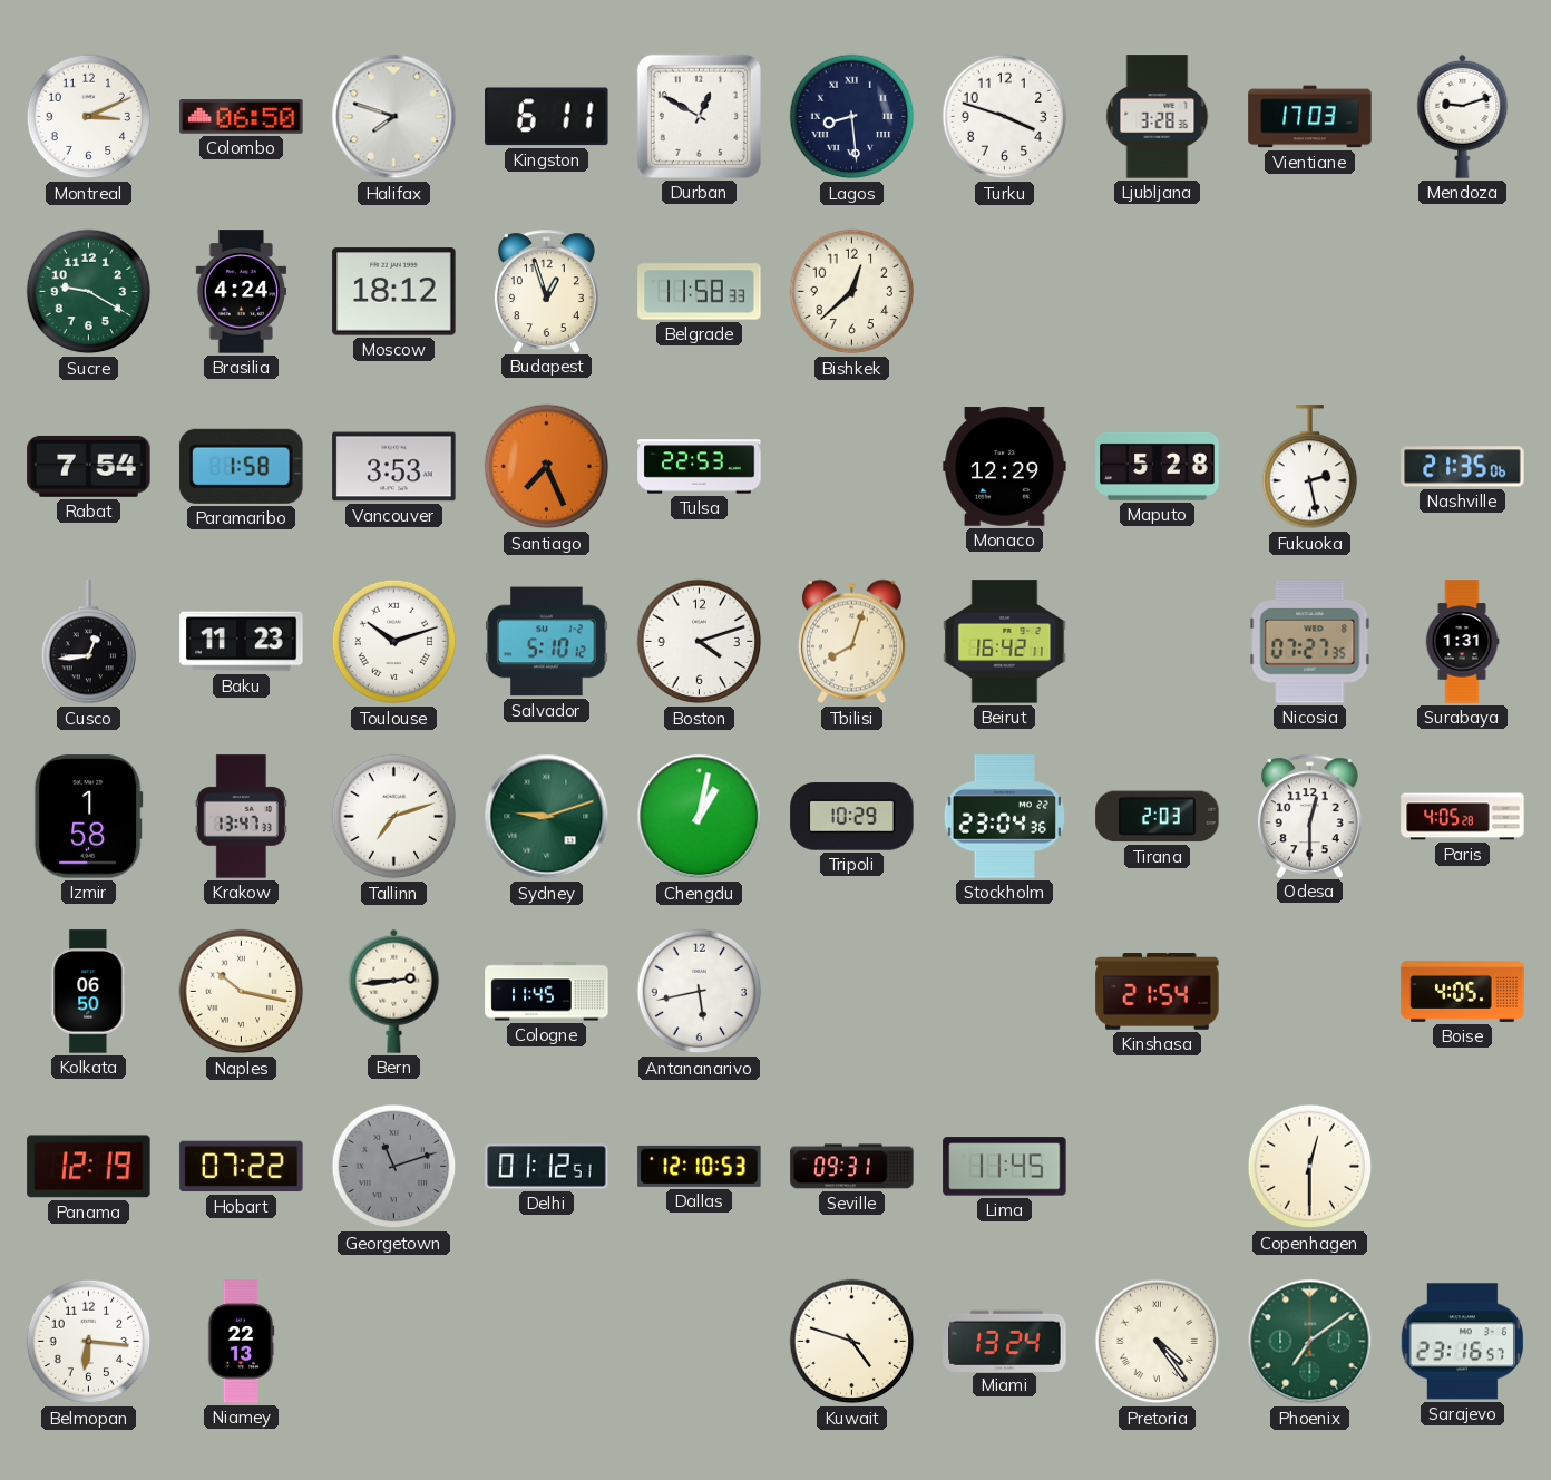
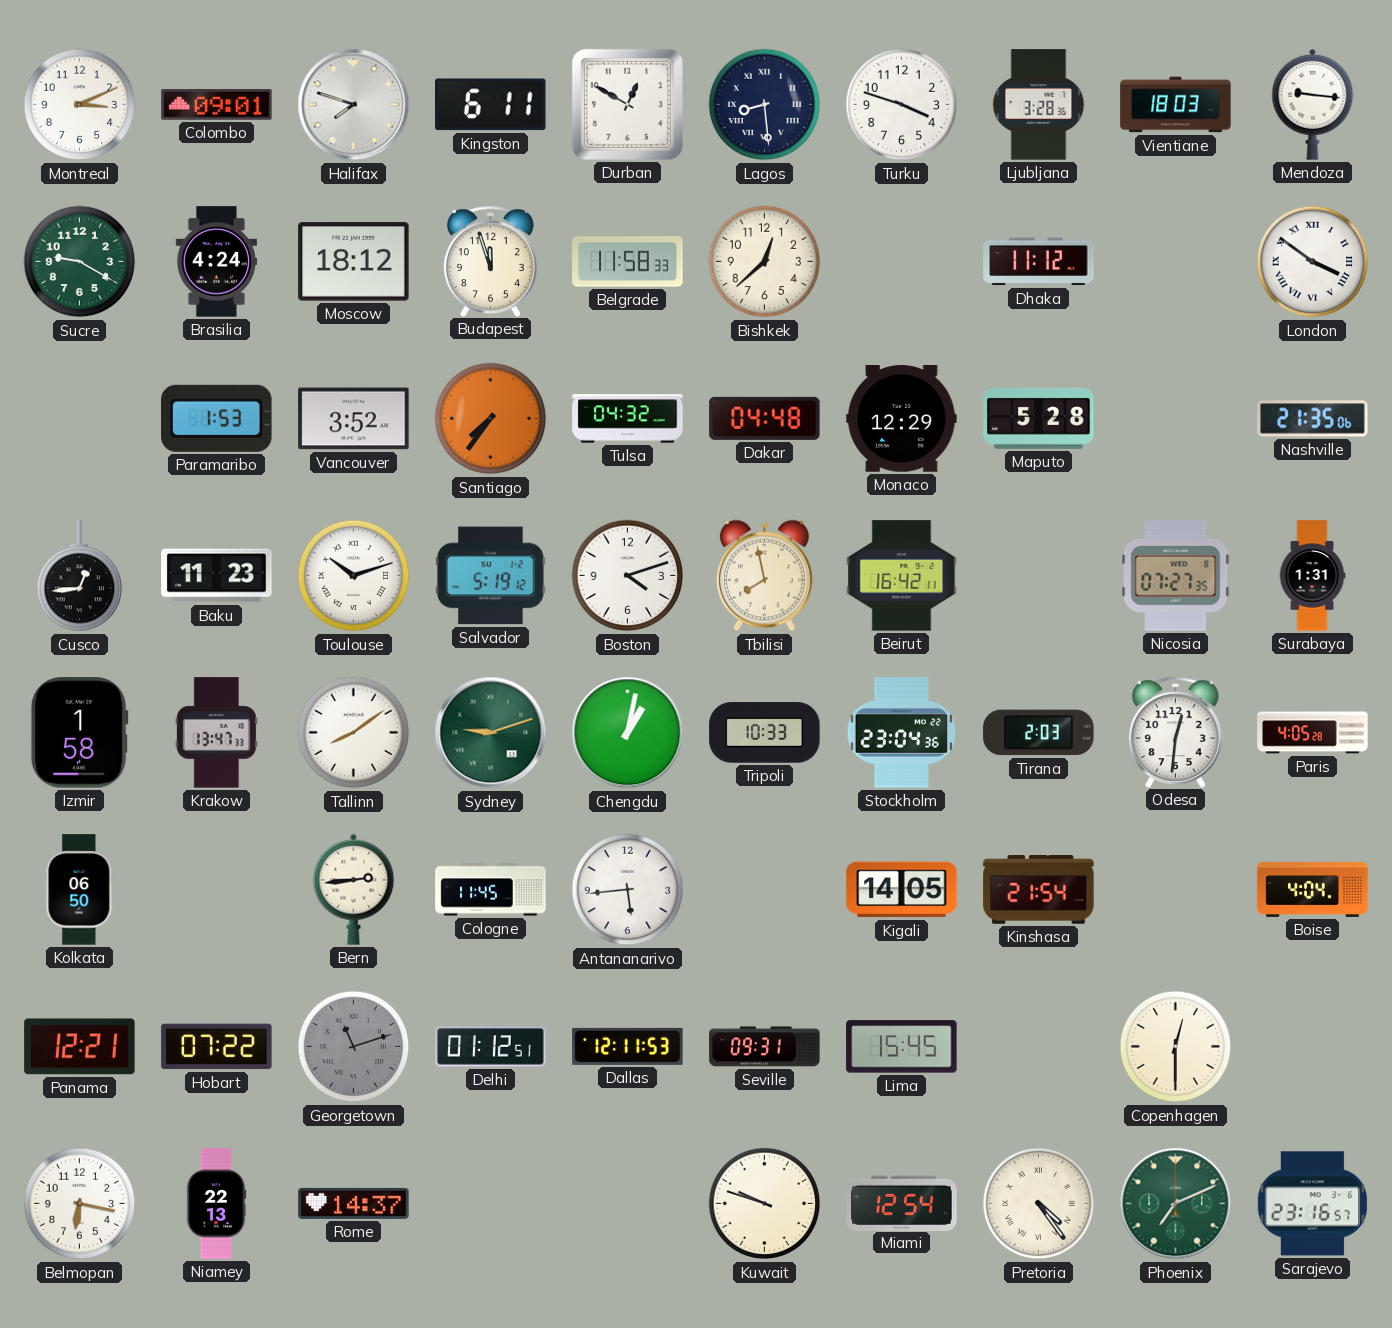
Colombo: 06:50 -> 09:01
Vientiane: 17:03 -> 18:03
Mendoza: 9:12 -> 9:16
Budapest: 12:57 -> 11:57
Dhaka: none -> 11:12
London: none -> 3:51
Rabat: 7:54 -> none
Paramaribo: 1:58 -> 1:53
Vancouver: 3:53 -> 3:52
Santiago: 7:26 -> 7:36
Tulsa: 22:53 -> 04:32
Dakar: none -> 04:48
Fukuoka: 2:28 -> none
Salvador: 5:10 -> 5:19
Tbilisi: 8:03 -> 7:58
Tallinn: 7:12 -> 8:09
Tripoli: 10:29 -> 10:33
Odesa: 12:30 -> 12:31
Naples: 10:17 -> none
Antananarivo: 5:43 -> 5:44
Kigali: none -> 14:05
Boise: 4:05 -> 4:04
Panama: 12:19 -> 12:21
Dallas: 12:10 -> 12:11
Lima: 11:45 -> 15:45
Belmopan: 6:16 -> 6:17
Rome: none -> 14:37
Kuwait: 4:48 -> 9:48
Miami: 13:24 -> 12:54
Phoenix: 7:09 -> 7:11
